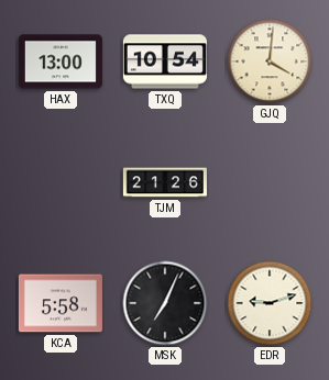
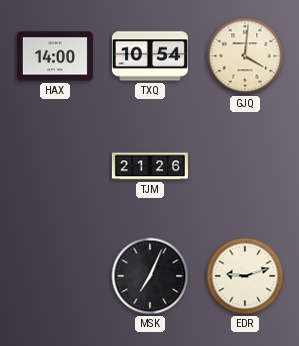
HAX: 13:00 -> 14:00
KCA: 5:58 -> none
